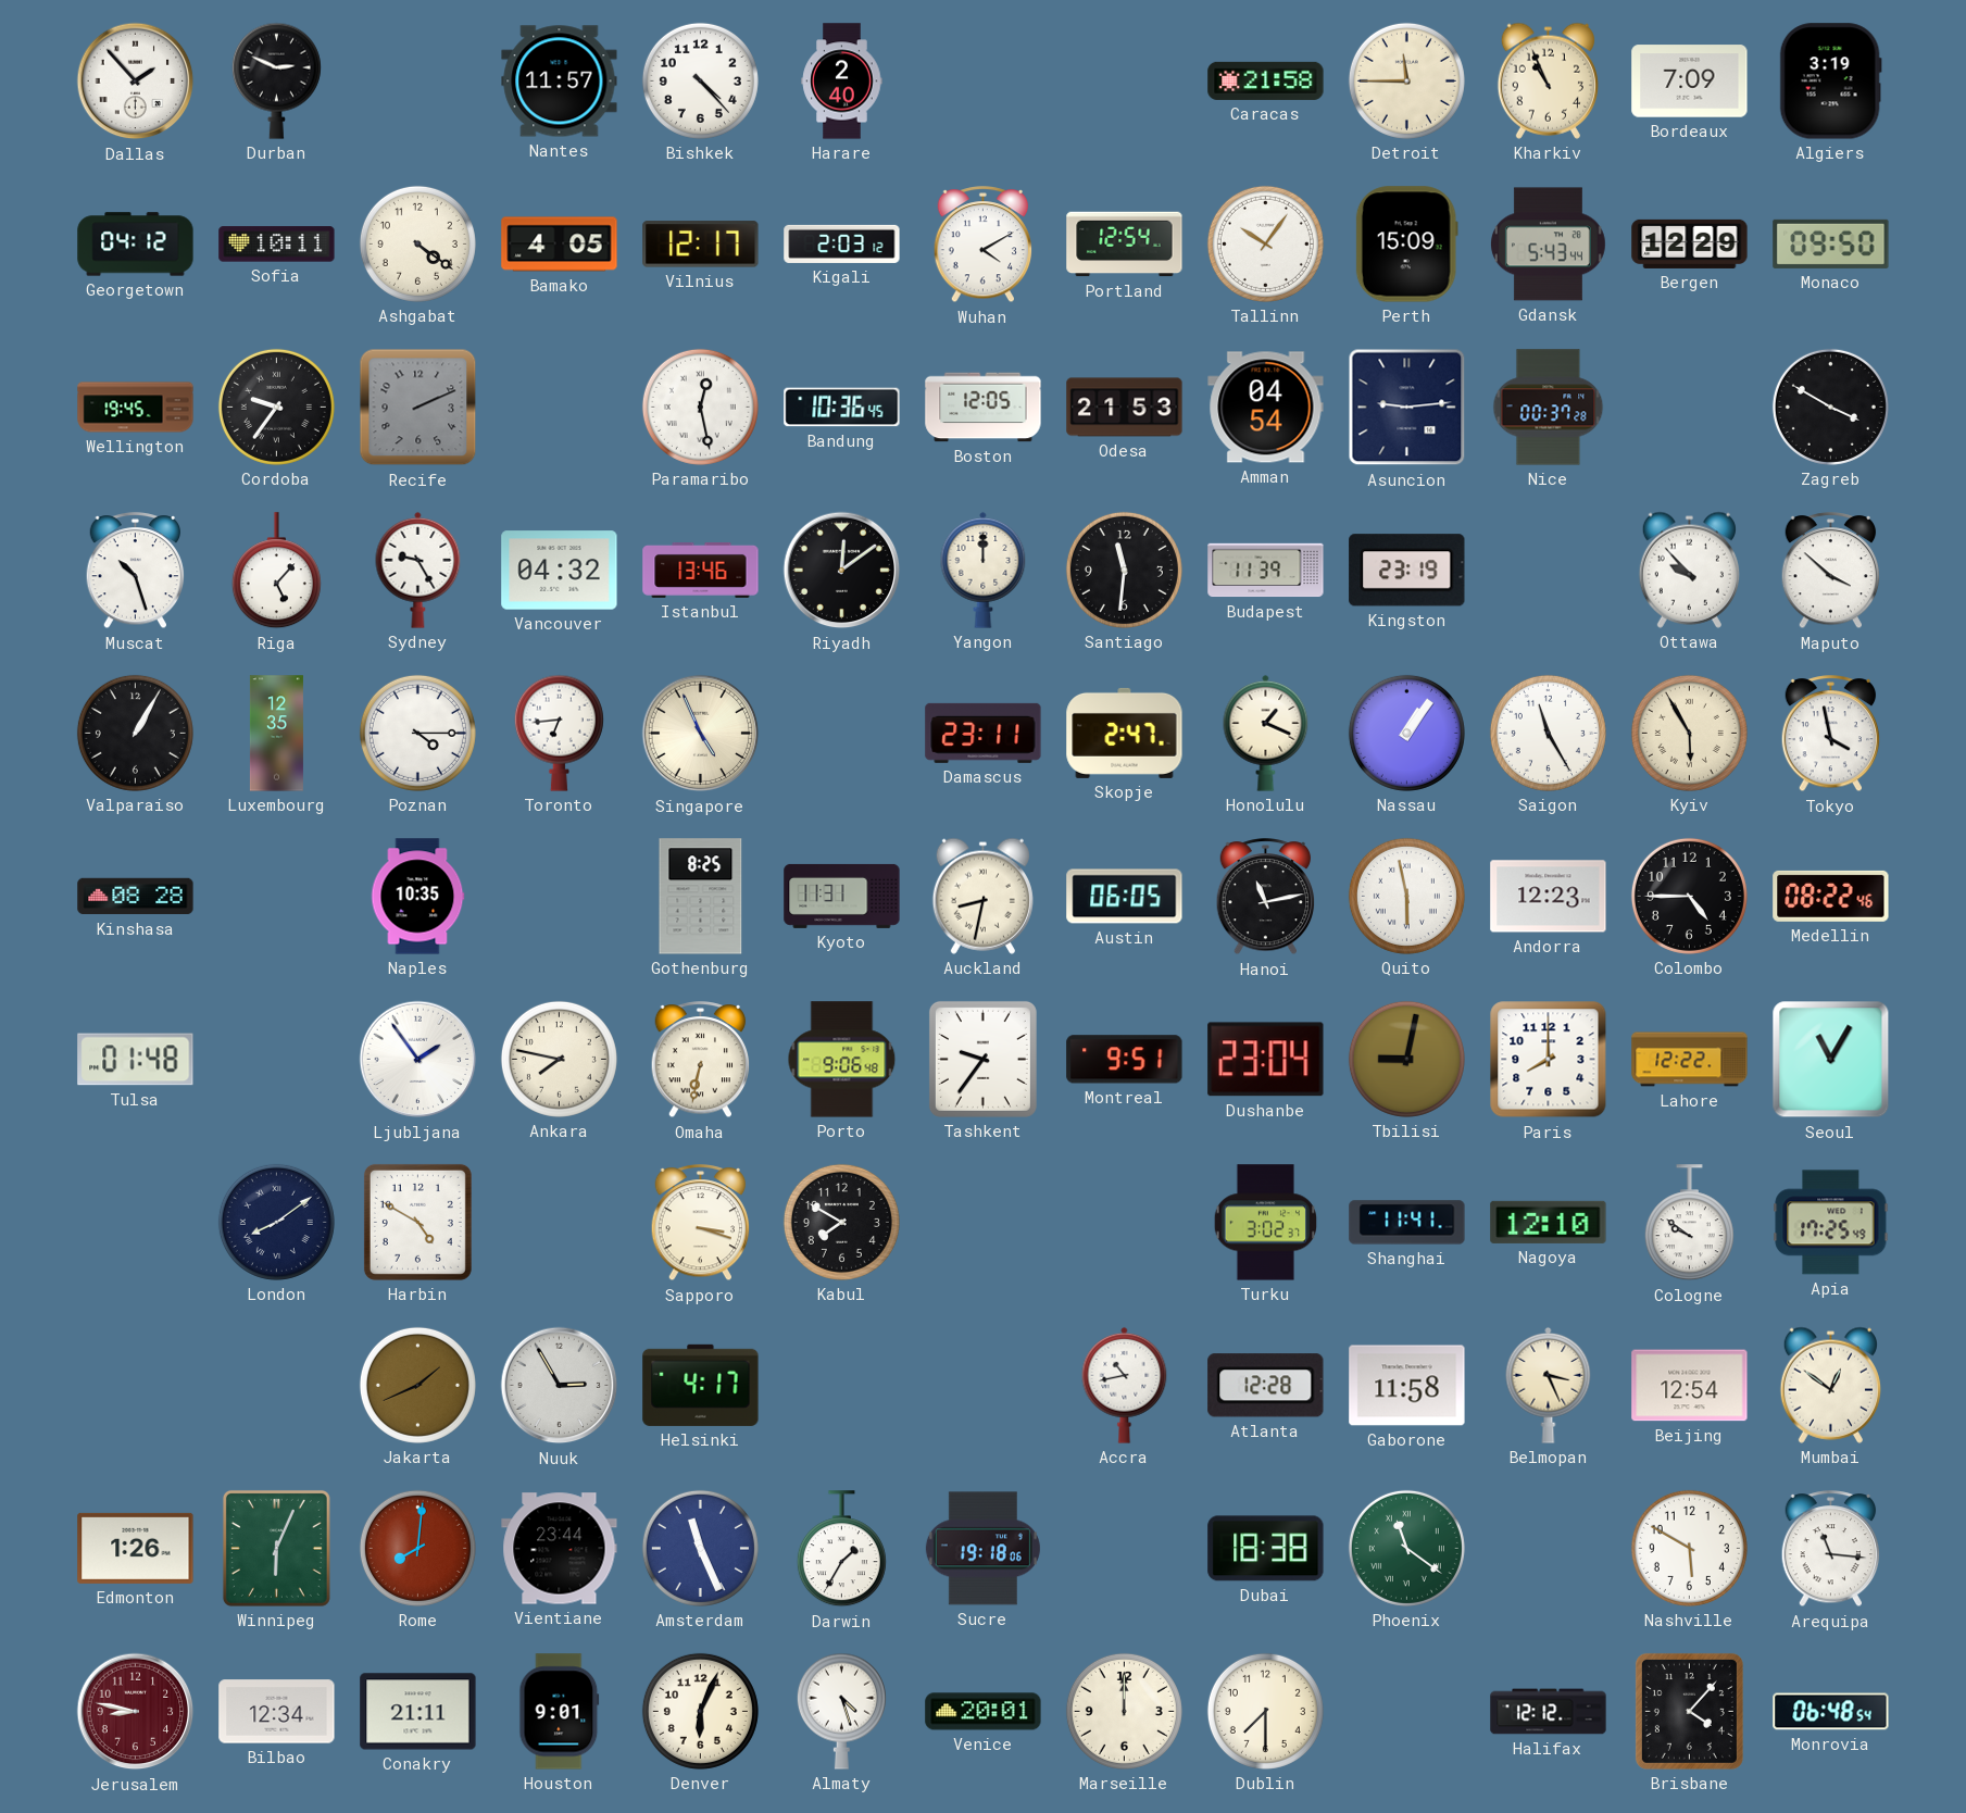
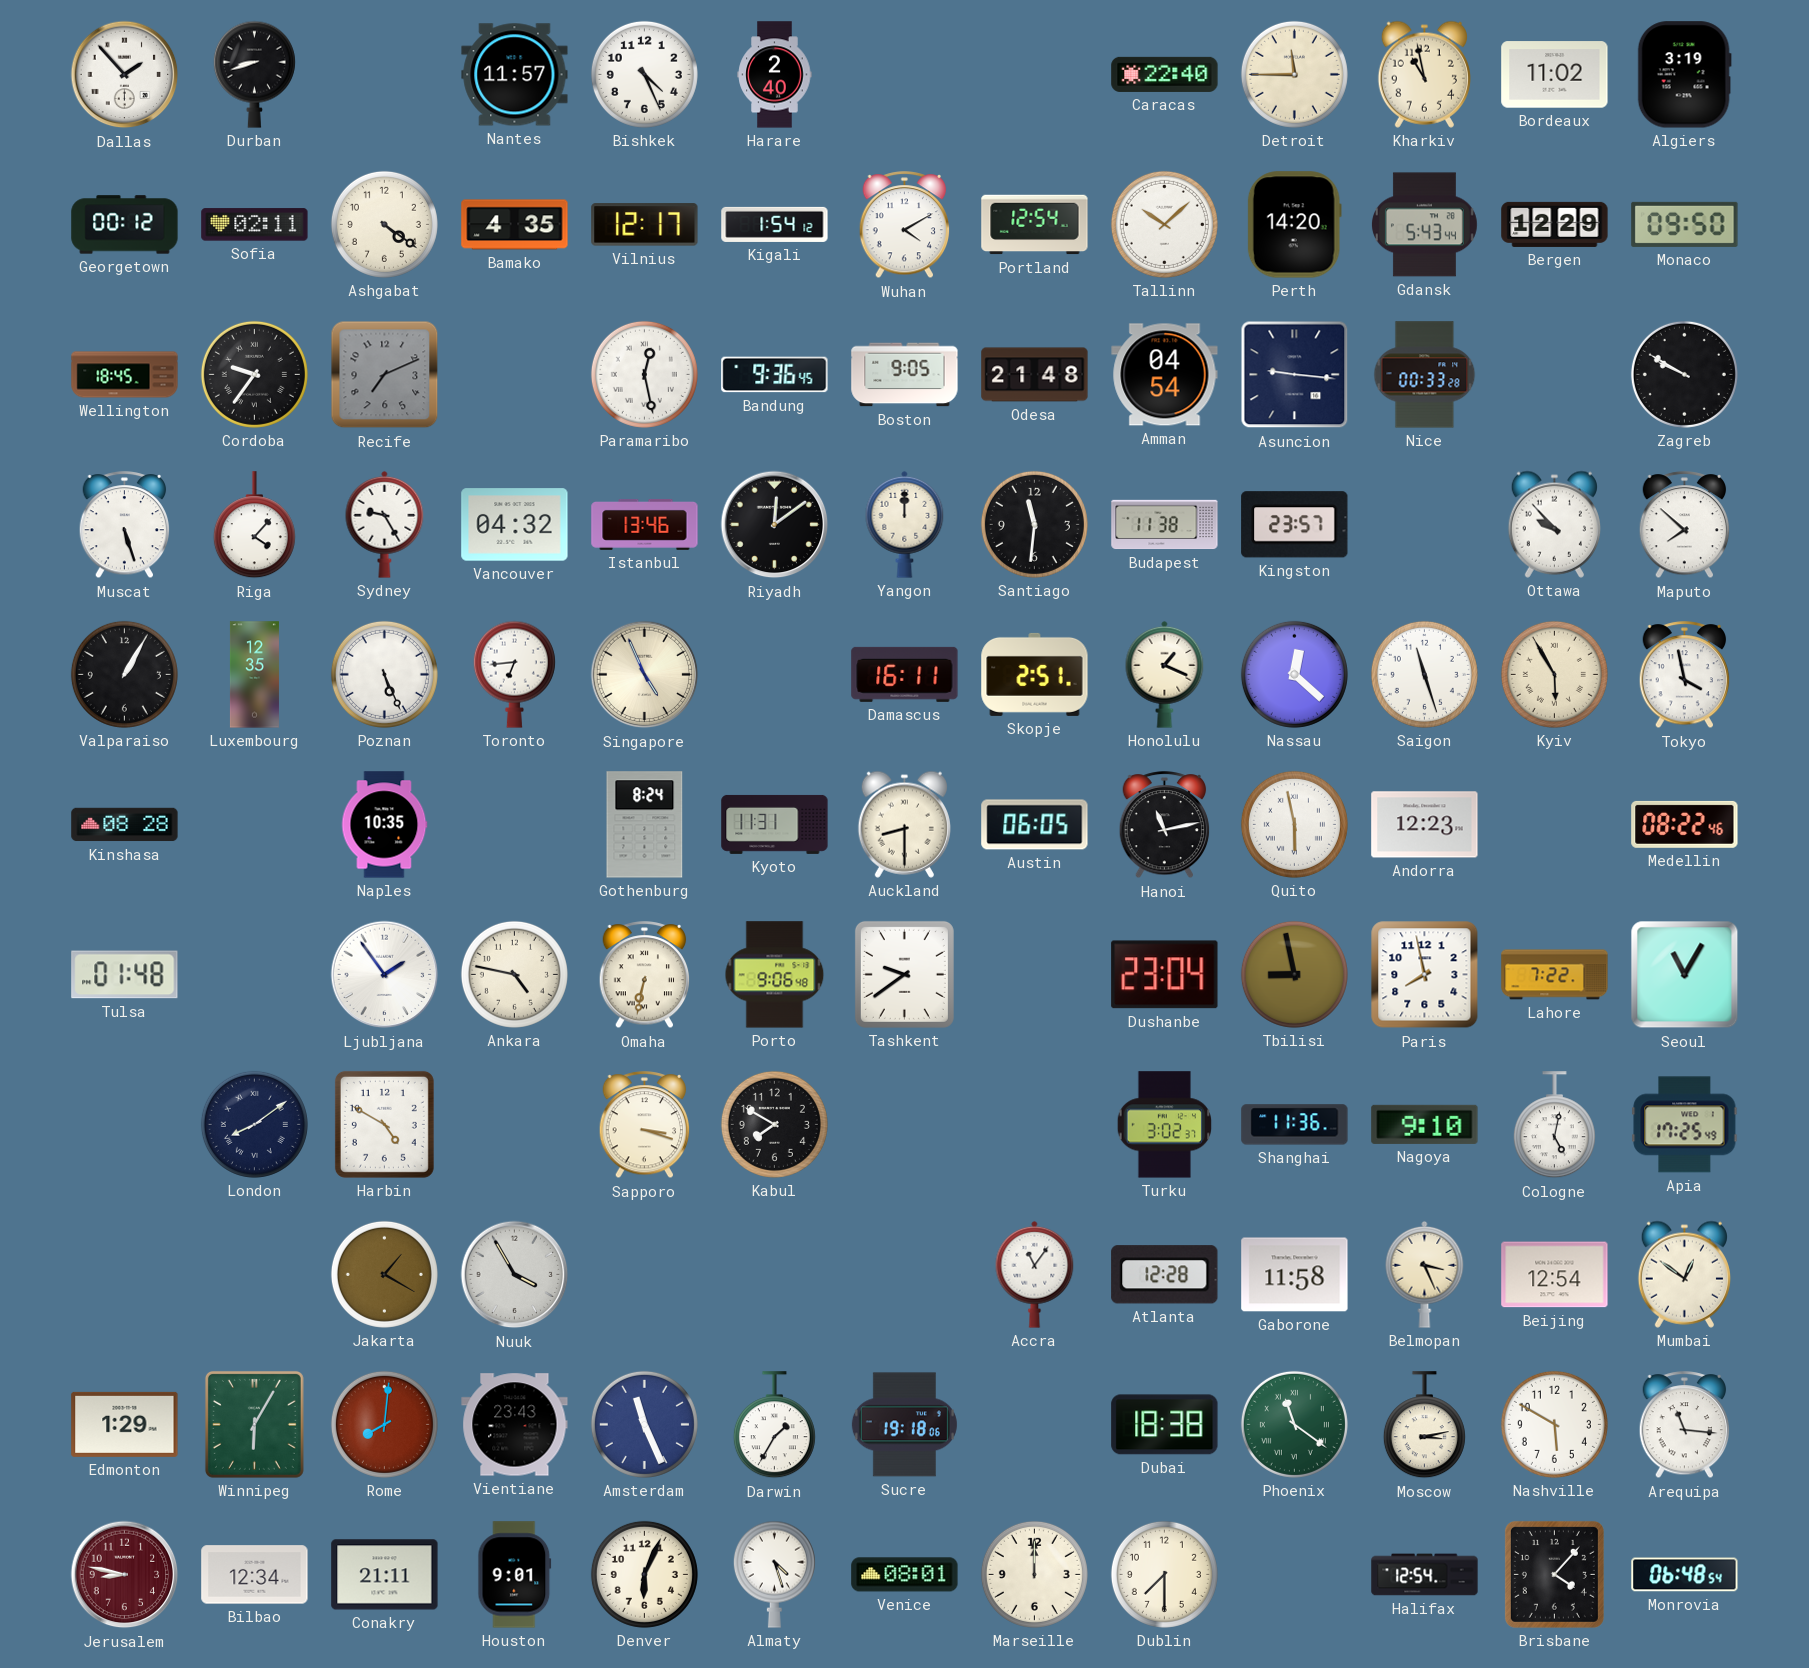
Durban: 2:49 -> 8:42
Bishkek: 4:23 -> 4:26
Caracas: 21:58 -> 22:40
Kharkiv: 10:56 -> 10:58
Bordeaux: 7:09 -> 11:02
Georgetown: 04:12 -> 00:12
Sofia: 10:11 -> 02:11
Bamako: 4:05 -> 4:35
Kigali: 2:03 -> 1:54
Tallinn: 10:06 -> 10:08
Perth: 15:09 -> 14:20
Wellington: 19:45 -> 18:45
Recife: 2:11 -> 7:11
Bandung: 10:36 -> 9:36
Boston: 12:05 -> 9:05
Odesa: 21:53 -> 21:48
Asuncion: 9:14 -> 9:16
Nice: 00:37 -> 00:33
Zagreb: 3:50 -> 9:50
Muscat: 10:27 -> 5:27
Riga: 5:07 -> 4:07
Budapest: 11:39 -> 11:38
Kingston: 23:19 -> 23:57
Maputo: 3:52 -> 7:52
Poznan: 4:15 -> 5:26
Damascus: 23:11 -> 16:11
Skopje: 2:47 -> 2:51
Nassau: 1:06 -> 12:22
Saigon: 11:25 -> 11:27
Gothenburg: 8:25 -> 8:24
Auckland: 8:32 -> 8:30
Colombo: 4:45 -> none
Ankara: 7:47 -> 4:47
Tashkent: 9:36 -> 9:39
Montreal: 9:51 -> none
Tbilisi: 9:02 -> 8:58
Paris: 8:00 -> 7:58
Lahore: 12:22 -> 7:22
Shanghai: 11:41 -> 11:36
Nagoya: 12:10 -> 9:10
Cologne: 9:51 -> 5:02
Jakarta: 1:41 -> 1:20
Nuuk: 2:55 -> 3:55
Helsinki: 4:17 -> none
Accra: 10:43 -> 11:06
Edmonton: 1:26 -> 1:29
Winnipeg: 6:04 -> 6:05
Vientiane: 23:44 -> 23:43
Moscow: none -> 3:13
Venice: 20:01 -> 08:01
Halifax: 12:12 -> 12:54
